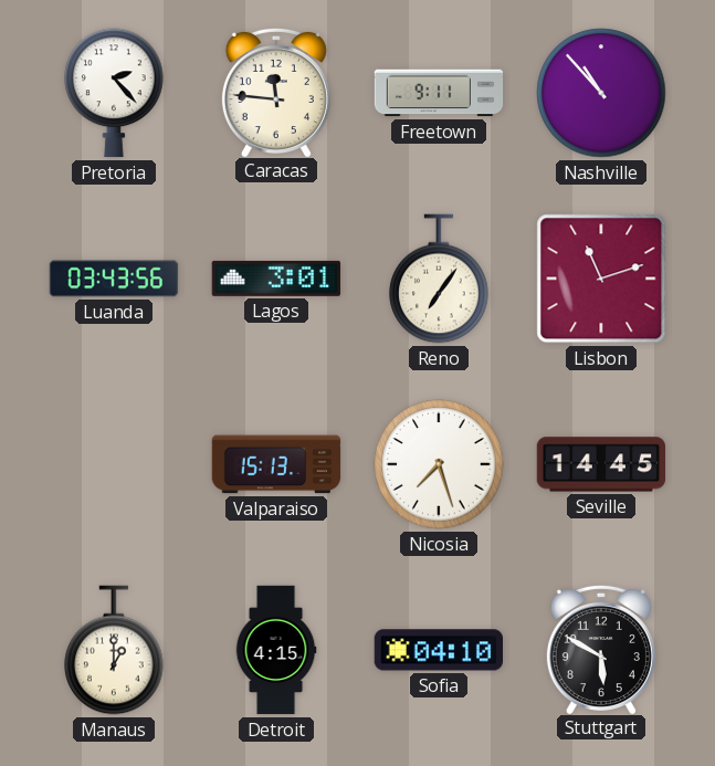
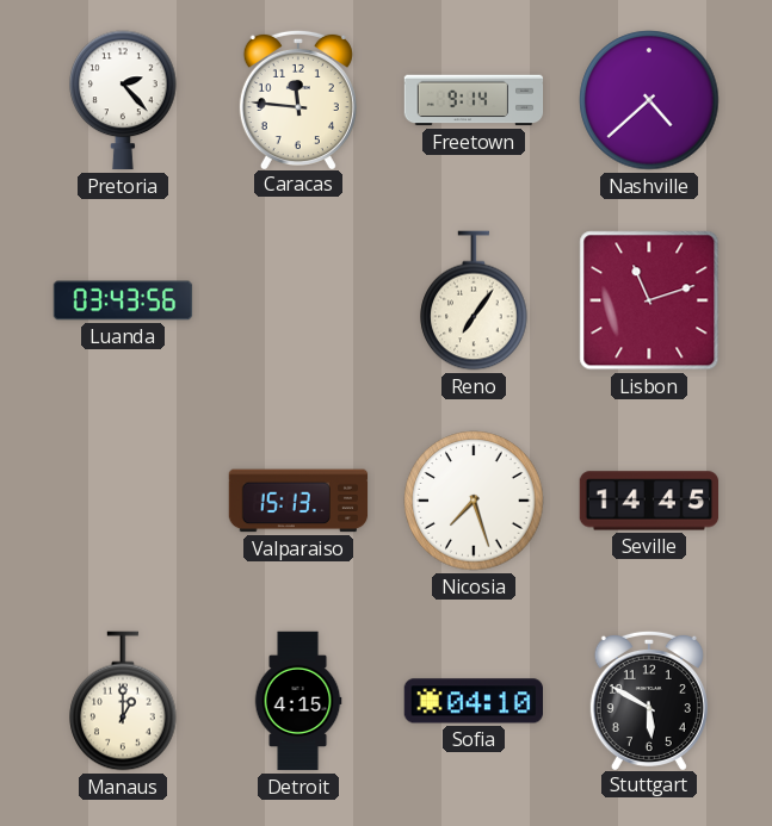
Freetown: 9:11 -> 9:14
Nashville: 10:53 -> 4:38
Lagos: 3:01 -> none
